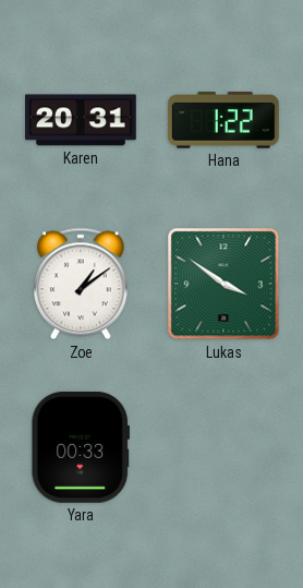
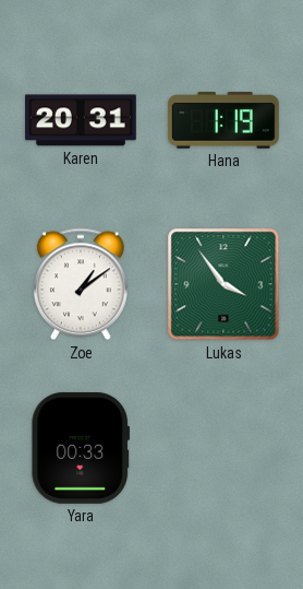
Hana: 1:22 -> 1:19
Lukas: 3:51 -> 3:54
